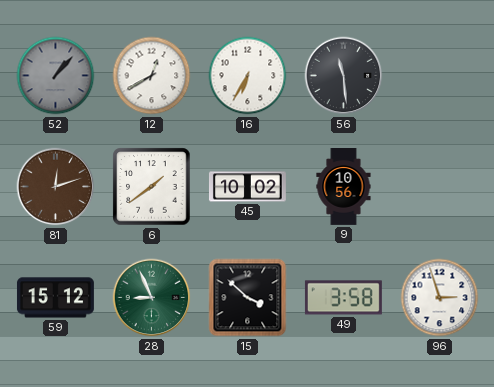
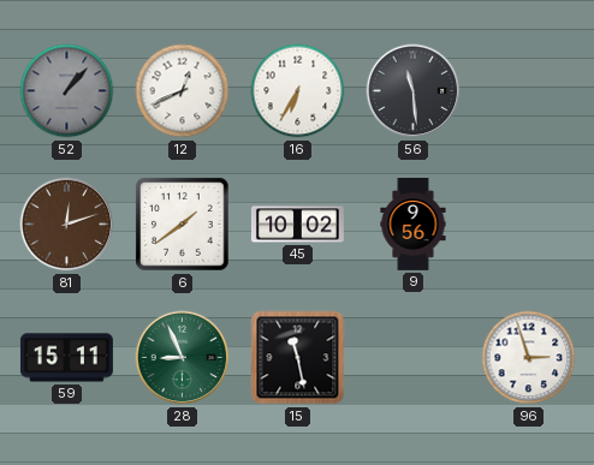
12: 12:40 -> 12:41
9: 10:56 -> 9:56
59: 15:12 -> 15:11
15: 3:52 -> 11:28
49: 3:58 -> none
